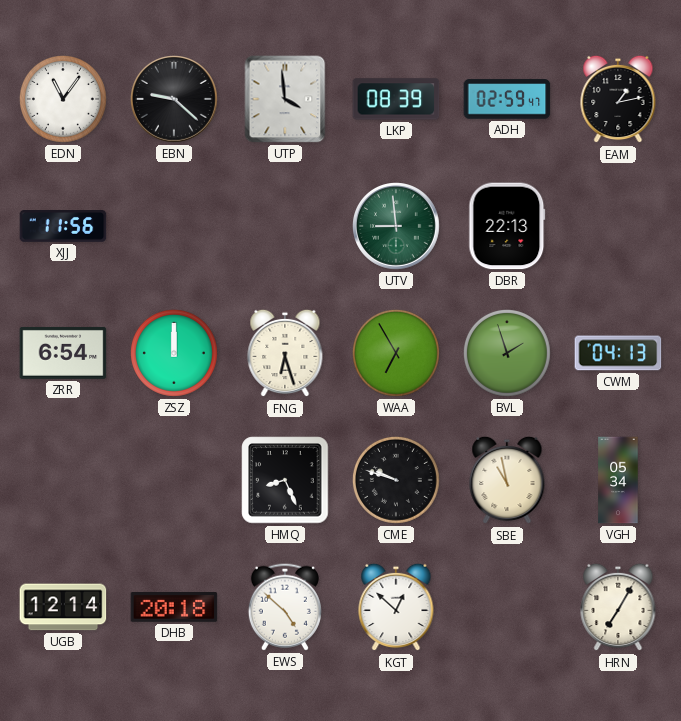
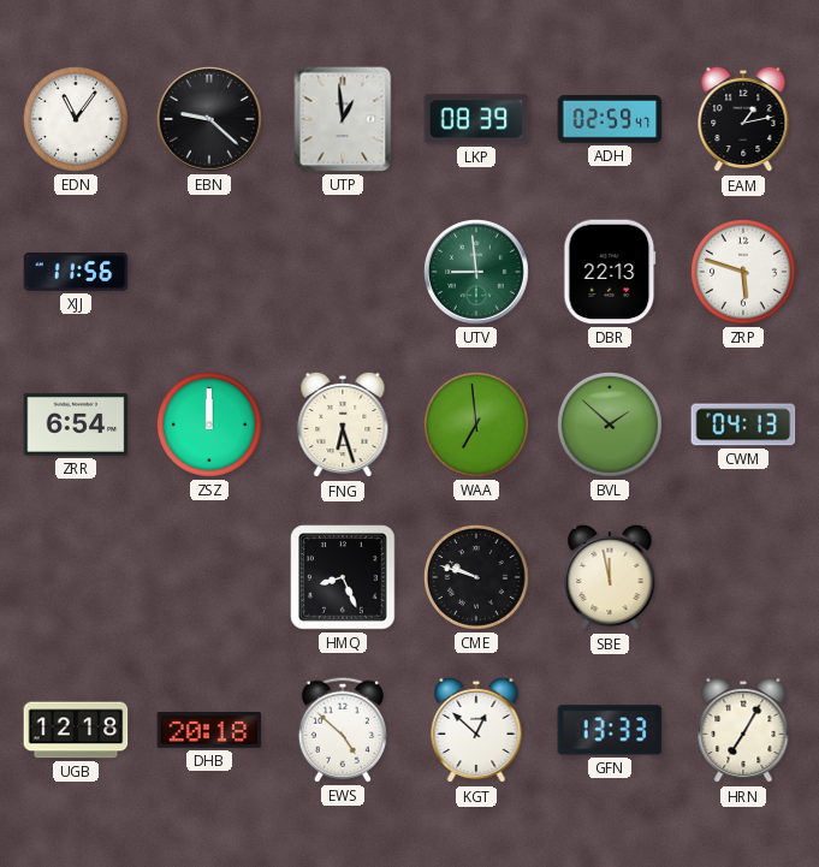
UTP: 3:59 -> 12:59
ZRP: none -> 5:48
WAA: 6:55 -> 6:59
BVL: 1:57 -> 1:52
SBE: 10:58 -> 11:58
VGH: 05:34 -> none
UGB: 12:14 -> 12:18
GFN: none -> 13:33
